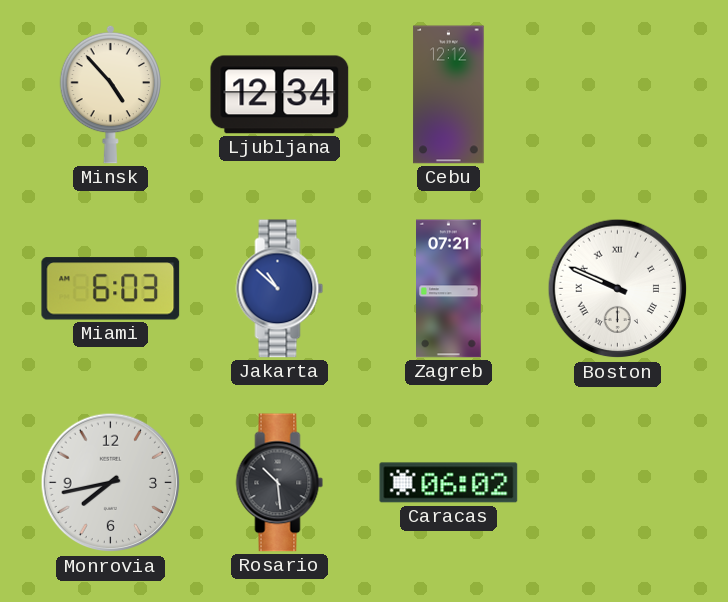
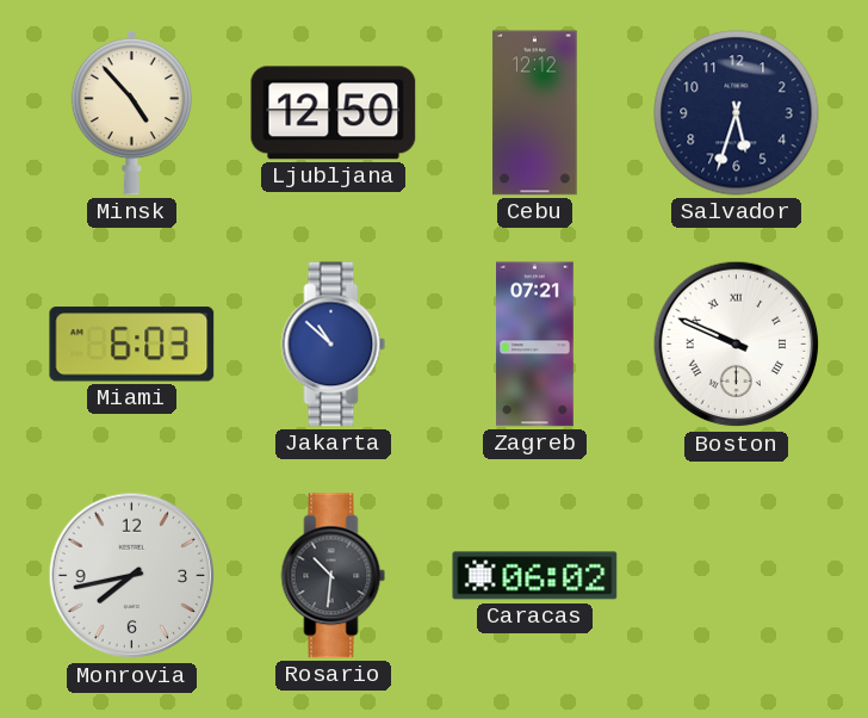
Ljubljana: 12:34 -> 12:50
Salvador: none -> 5:33
Rosario: 10:29 -> 10:31
